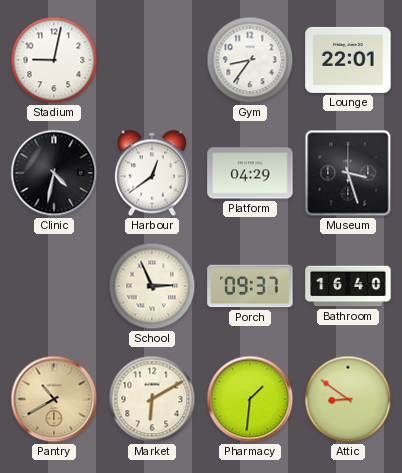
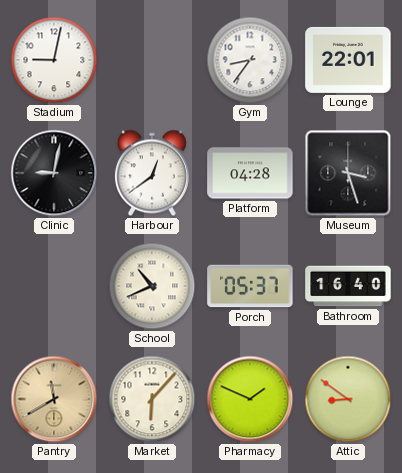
Clinic: 4:32 -> 9:02
Platform: 04:29 -> 04:28
School: 2:56 -> 10:41
Porch: 09:37 -> 05:37
Pantry: 10:40 -> 11:40
Market: 6:10 -> 6:07
Pharmacy: 1:31 -> 1:49
